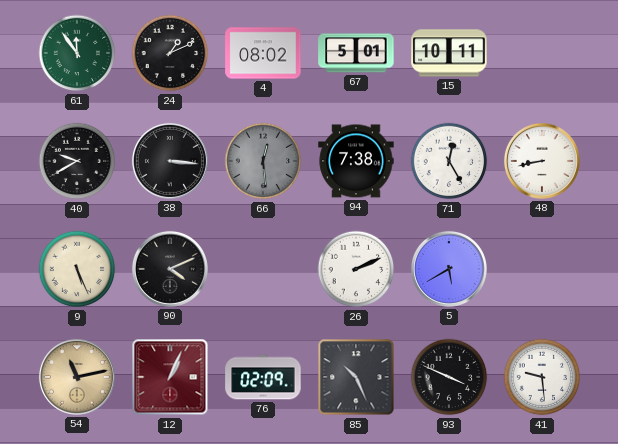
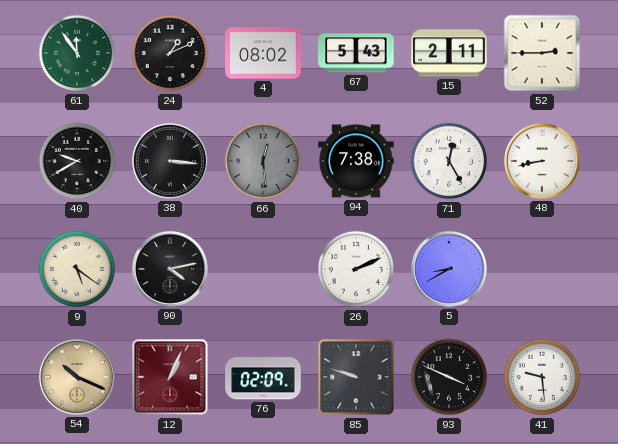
67: 5:01 -> 5:43
15: 10:11 -> 2:11
52: none -> 2:45
9: 5:26 -> 5:21
90: 4:11 -> 4:13
5: 5:40 -> 8:40
54: 11:13 -> 10:19
85: 10:26 -> 9:48
